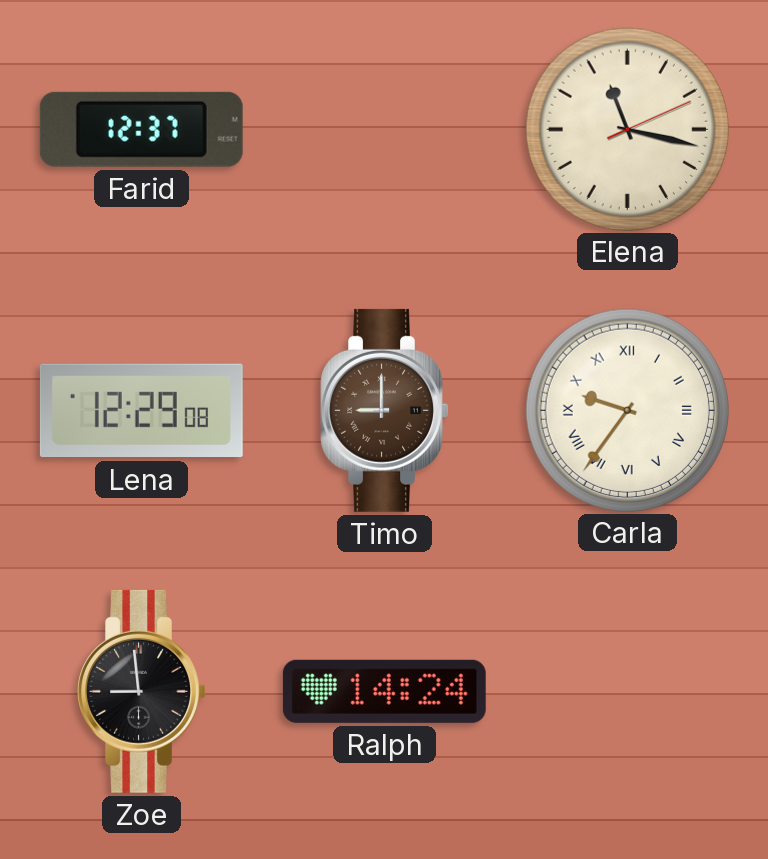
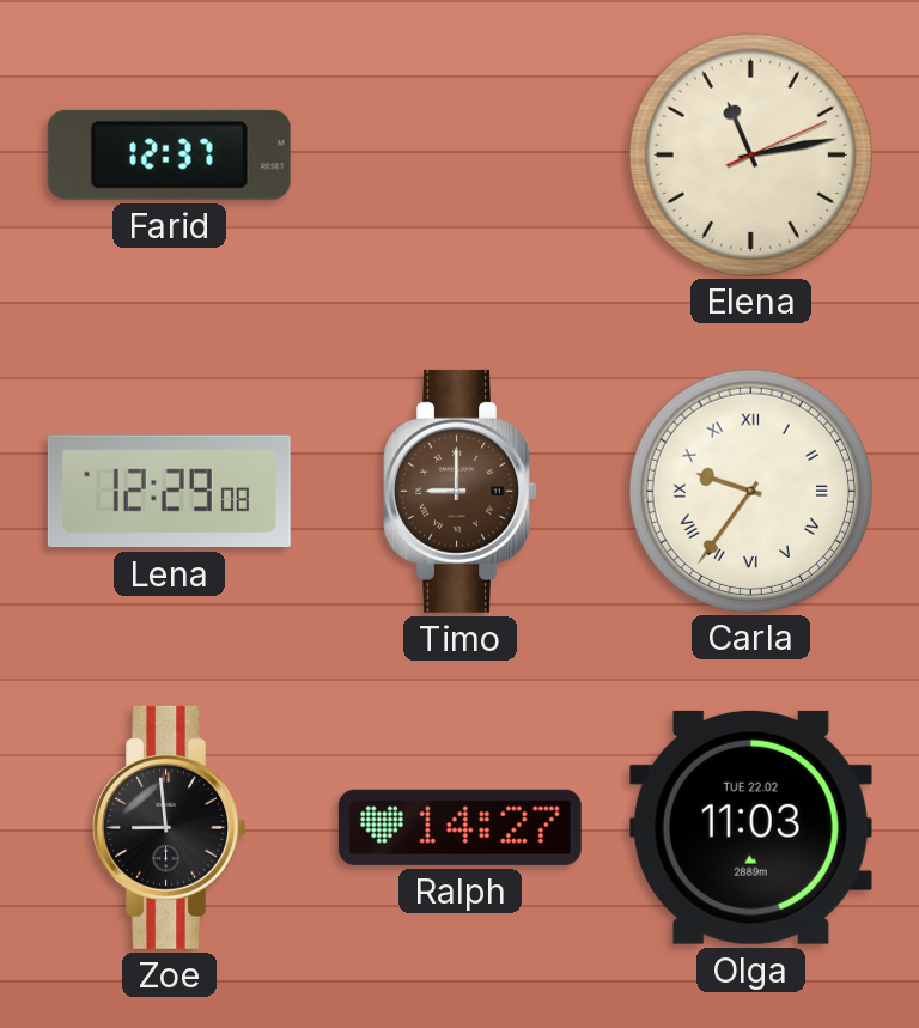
Elena: 11:17 -> 11:13
Ralph: 14:24 -> 14:27
Olga: none -> 11:03
